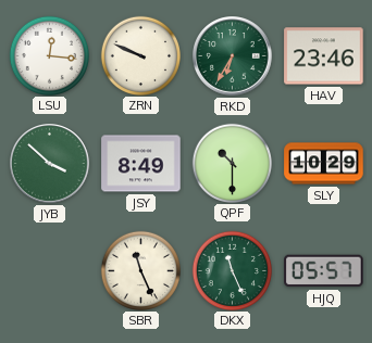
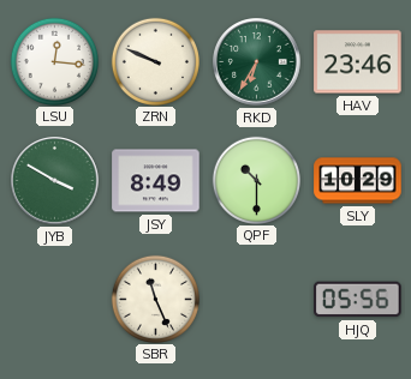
JYB: 3:52 -> 3:50
DKX: 11:26 -> none
HJQ: 05:57 -> 05:56
